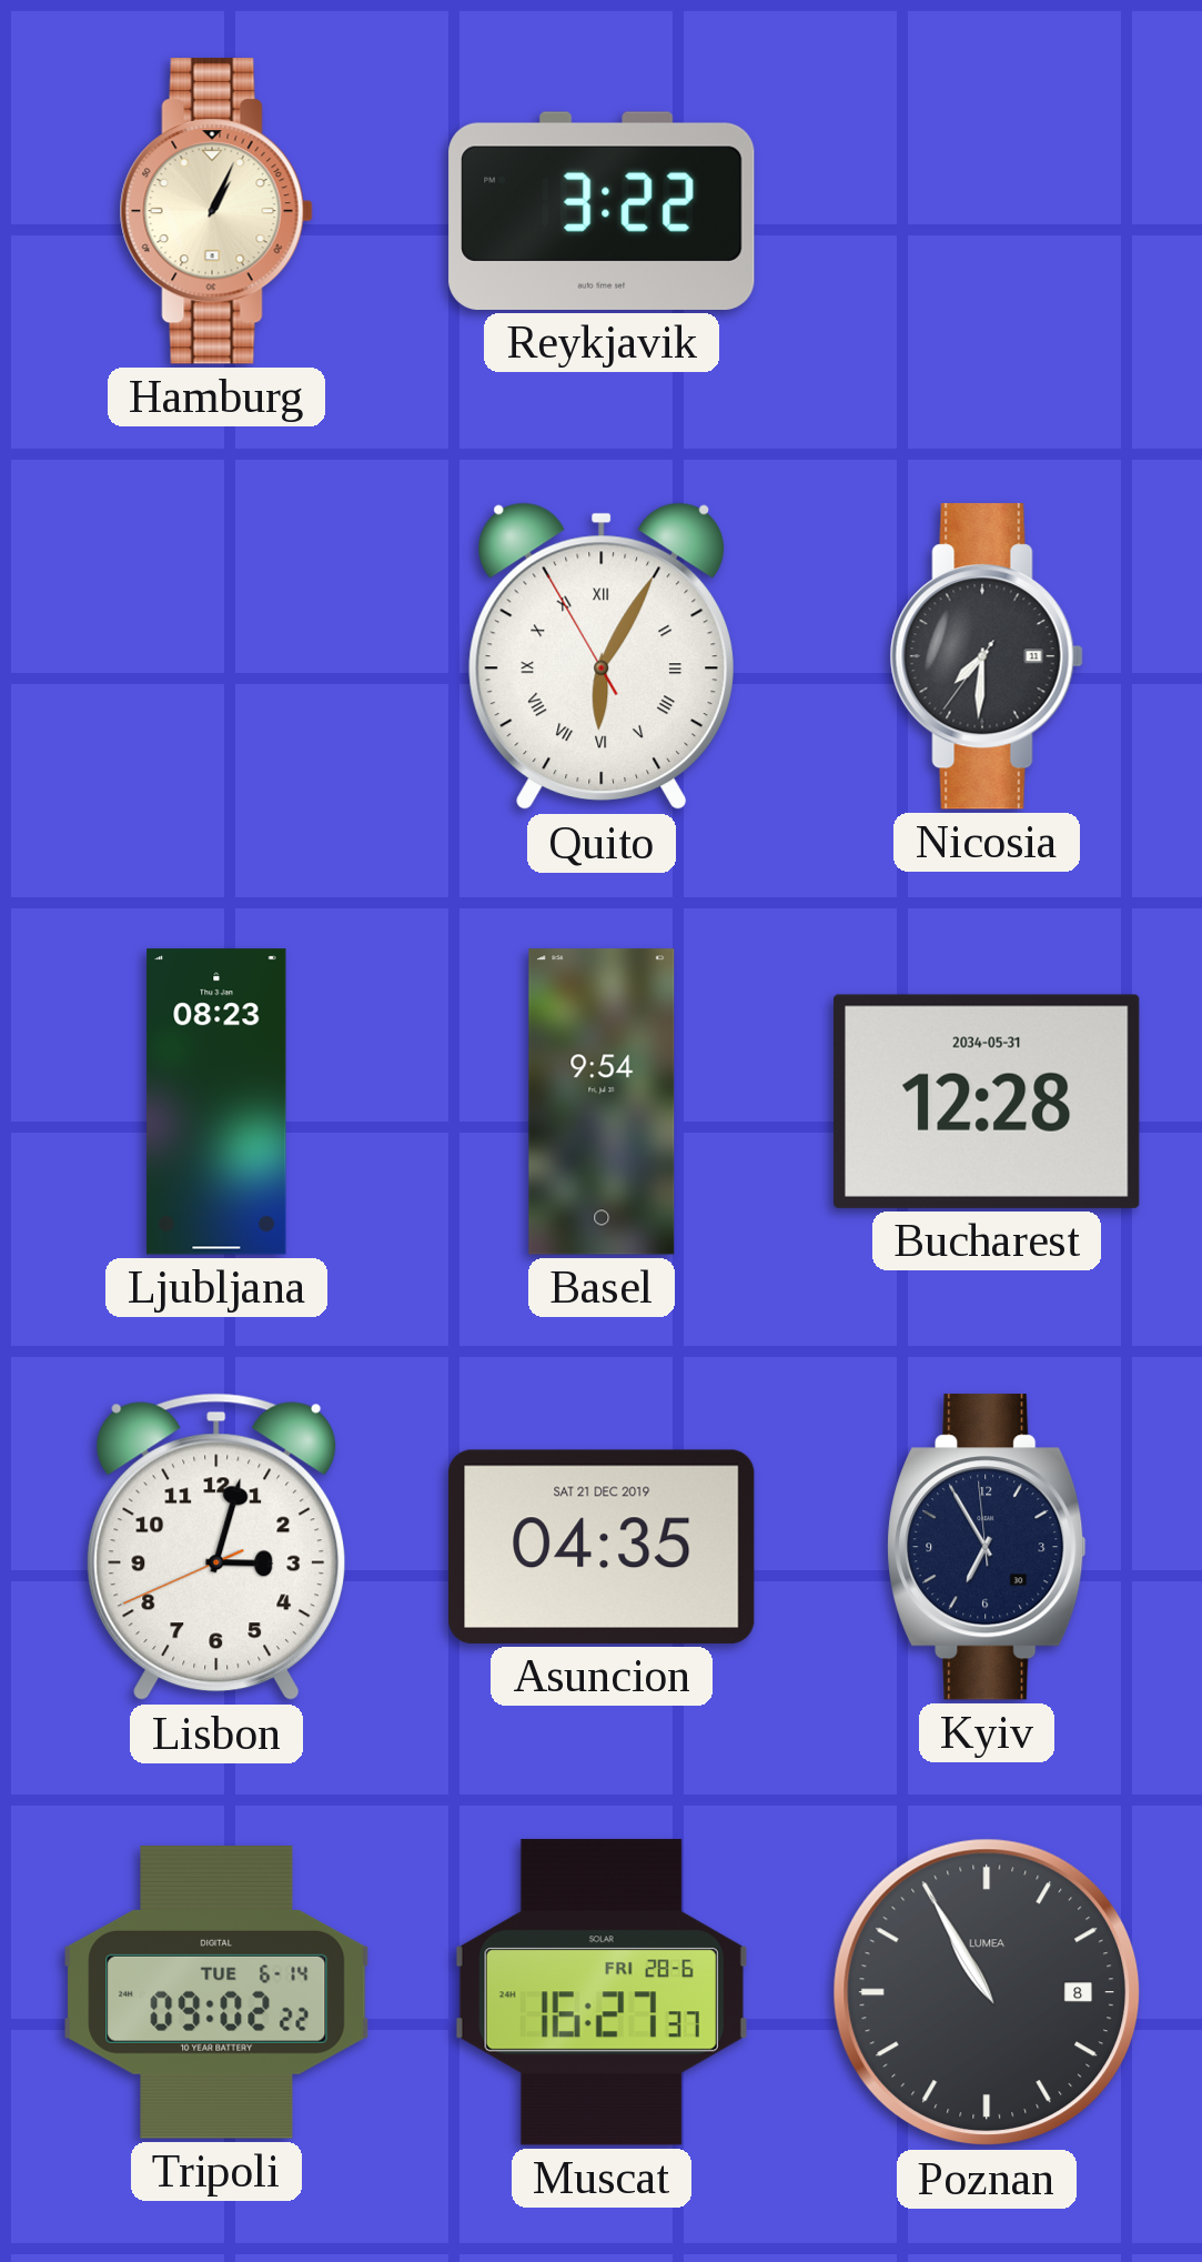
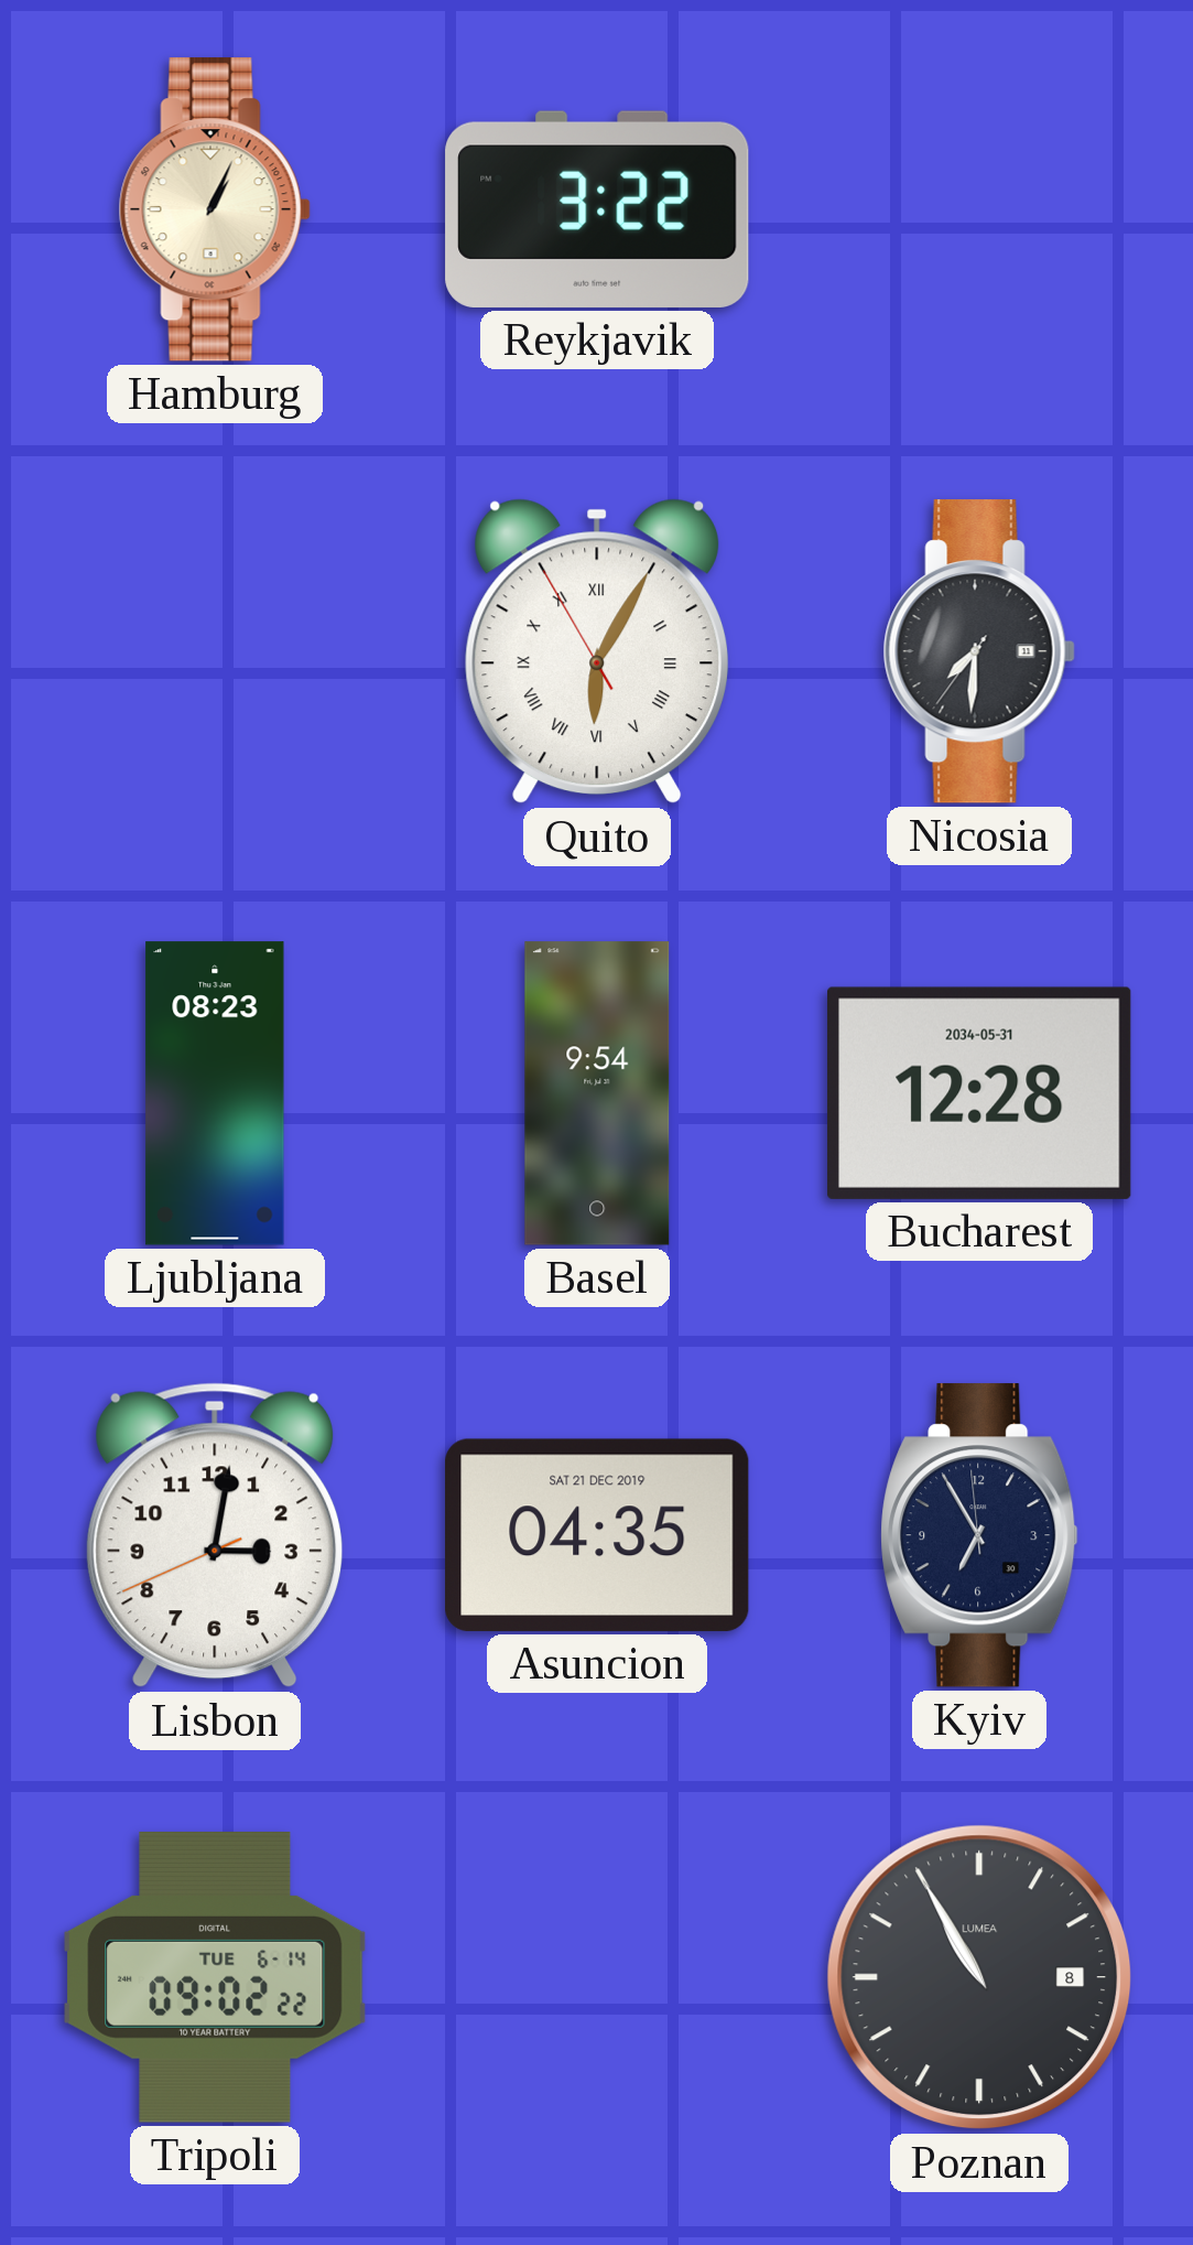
Lisbon: 3:02 -> 3:01
Muscat: 16:27 -> none
